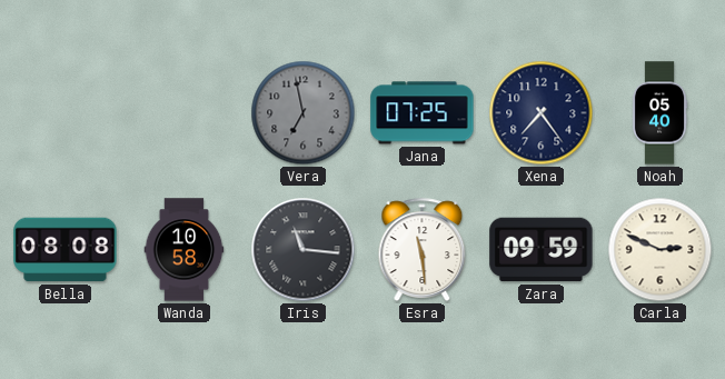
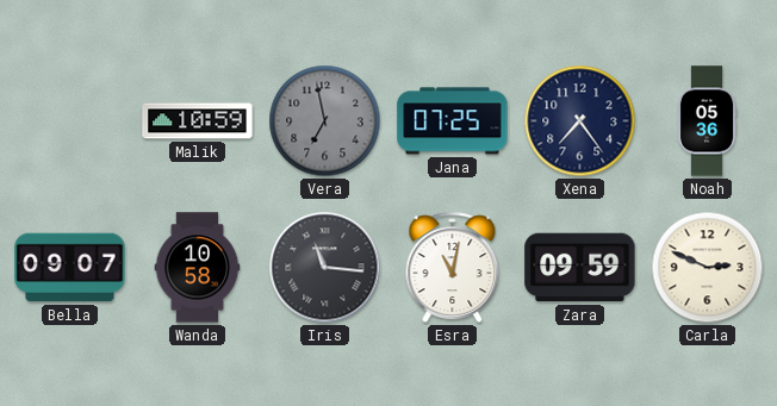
Malik: none -> 10:59
Noah: 05:40 -> 05:36
Bella: 08:08 -> 09:07
Esra: 11:29 -> 11:02
